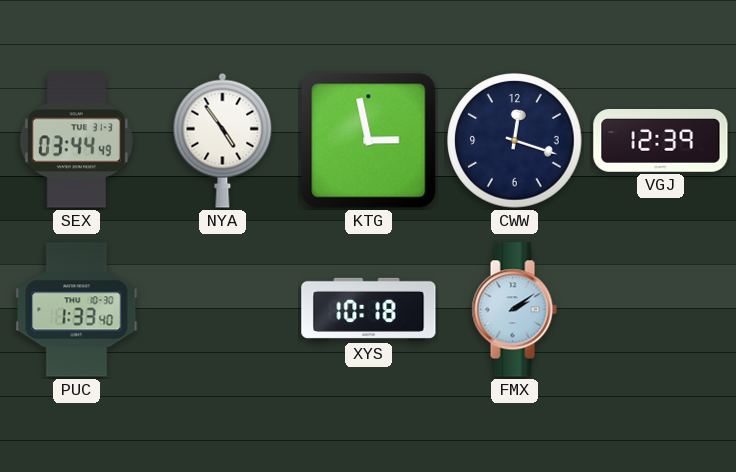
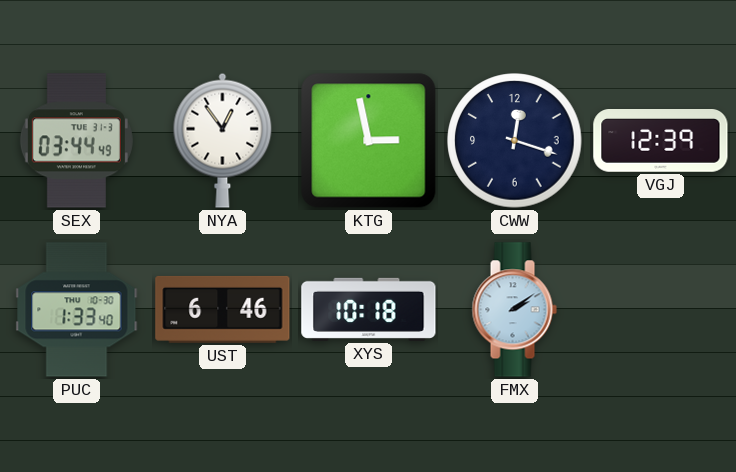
NYA: 4:54 -> 12:54
UST: none -> 6:46
